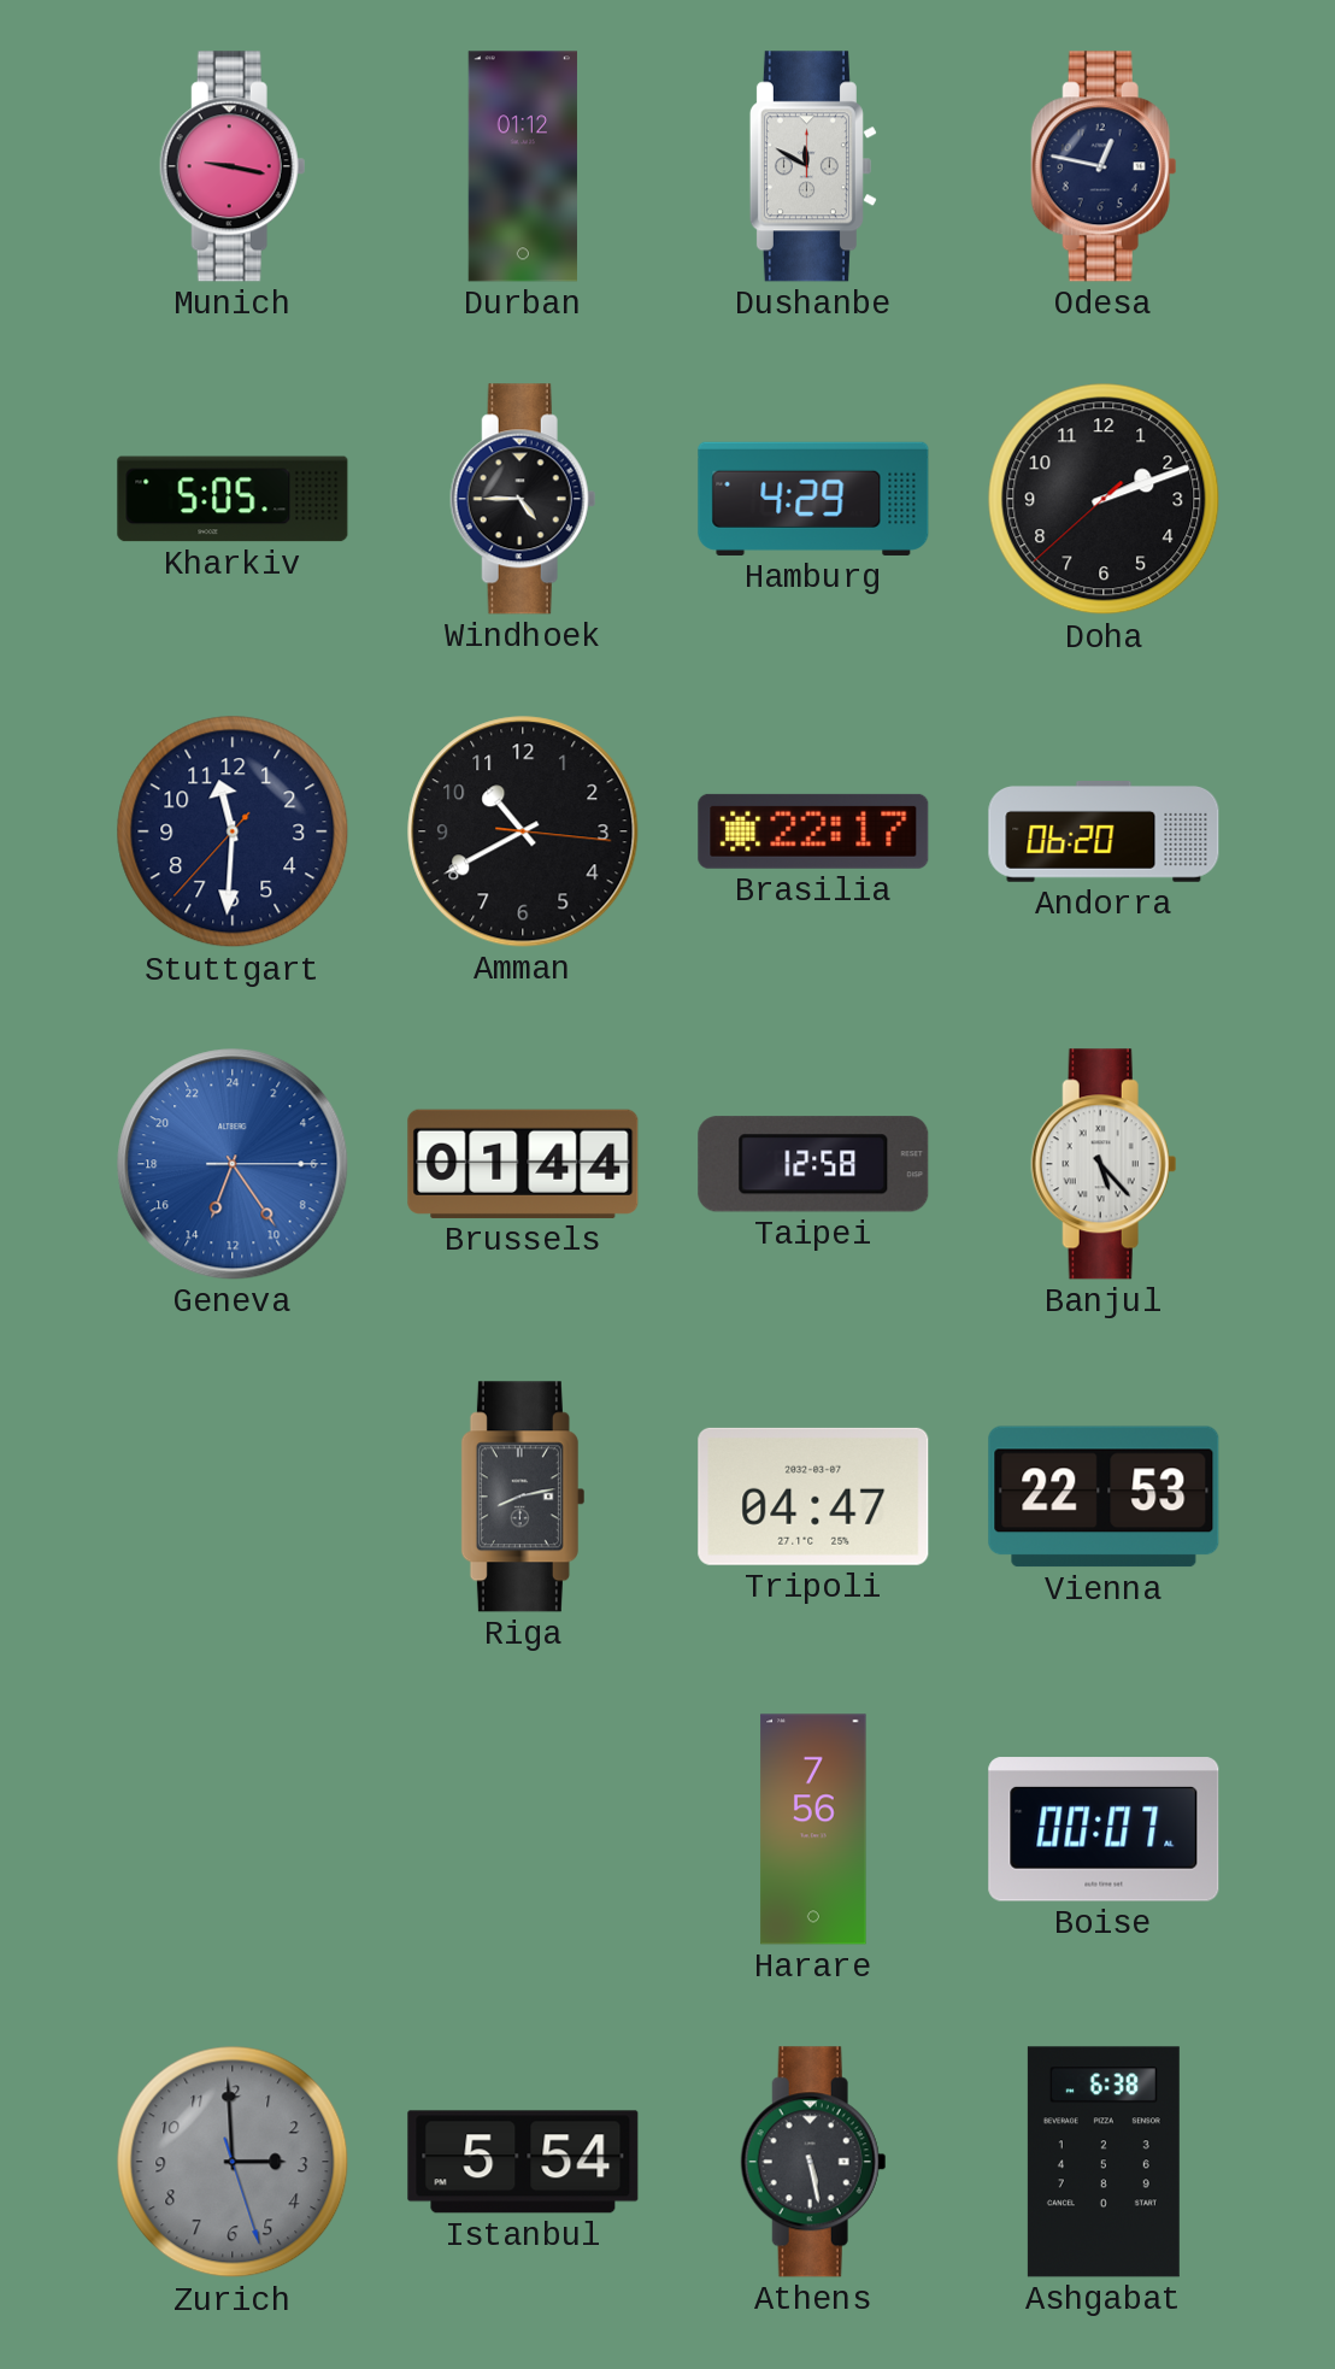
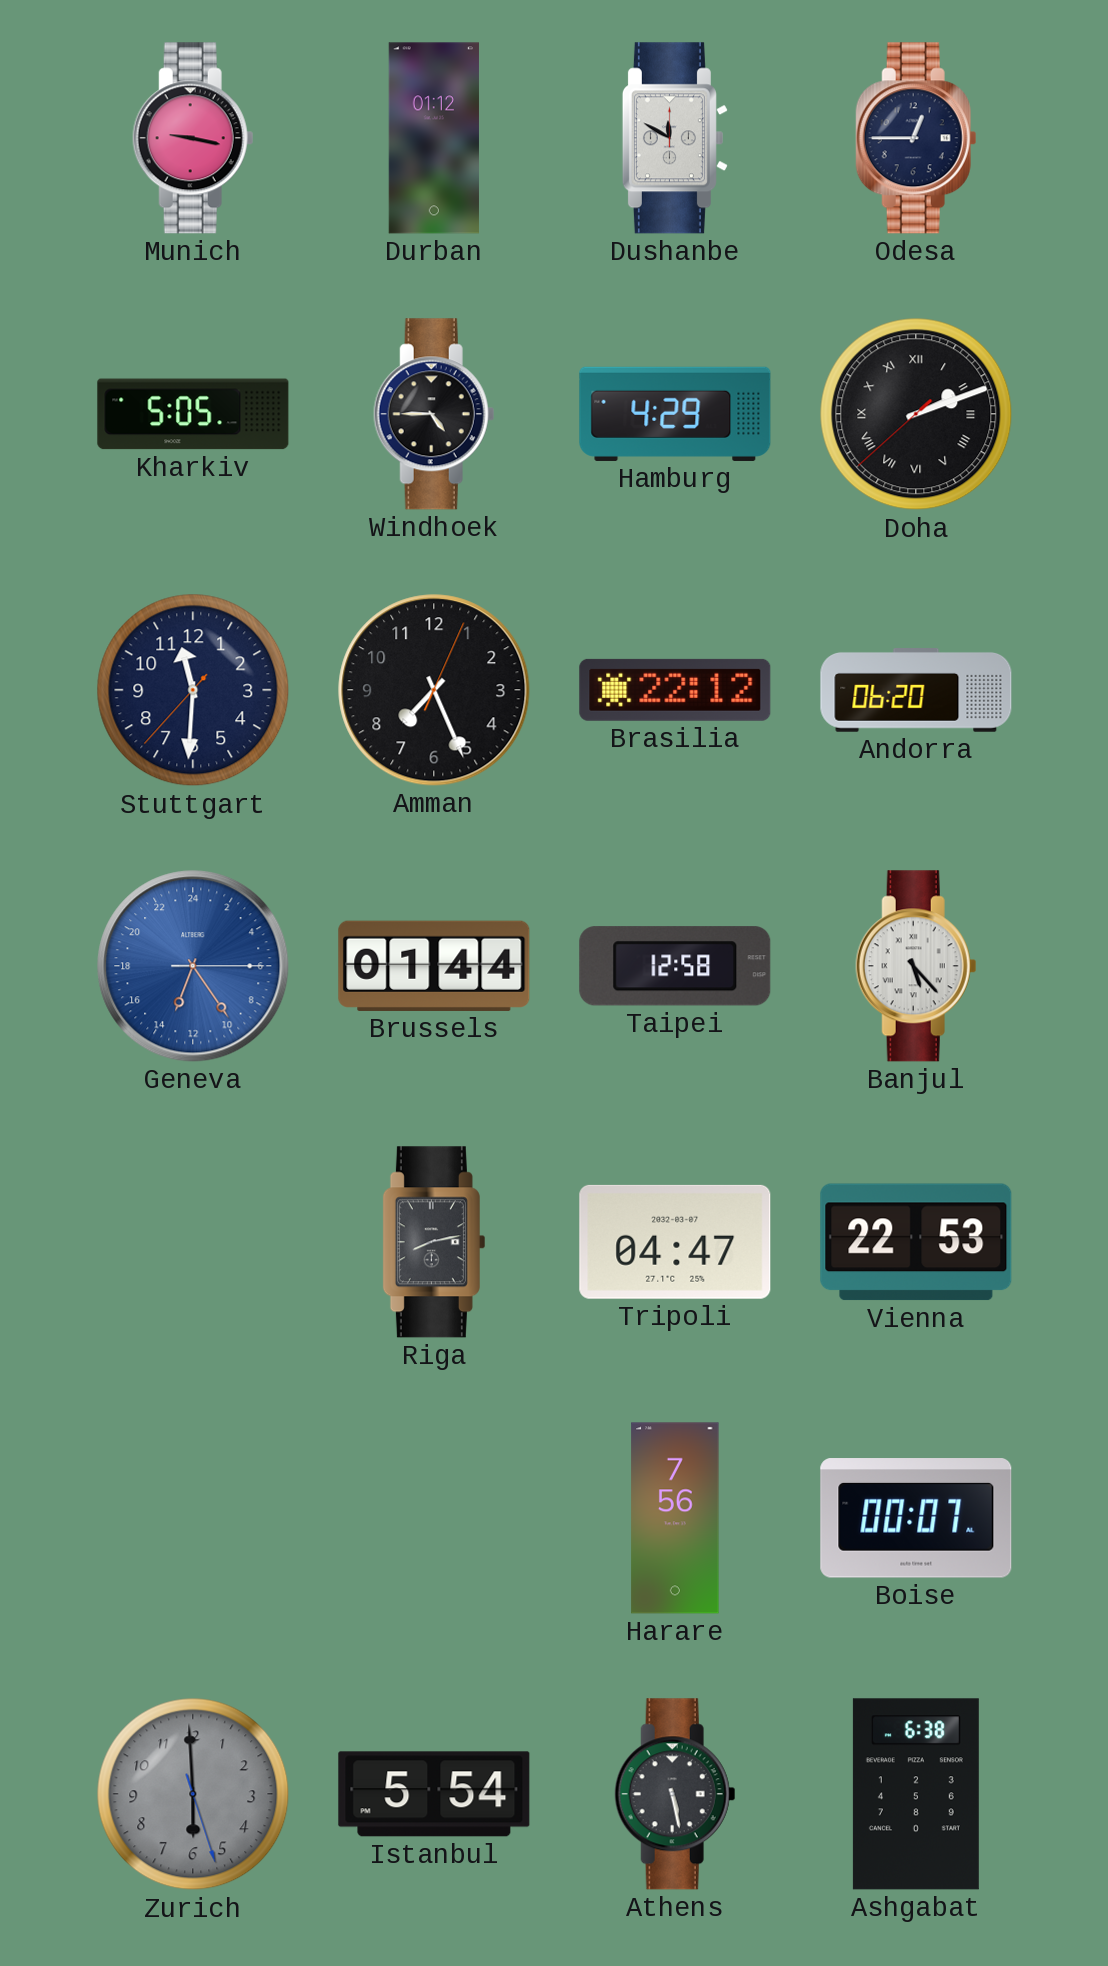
Odesa: 12:47 -> 12:45
Doha numerals: Arabic -> Roman
Amman: 10:40 -> 7:26
Brasilia: 22:17 -> 22:12
Zurich: 2:59 -> 5:59
